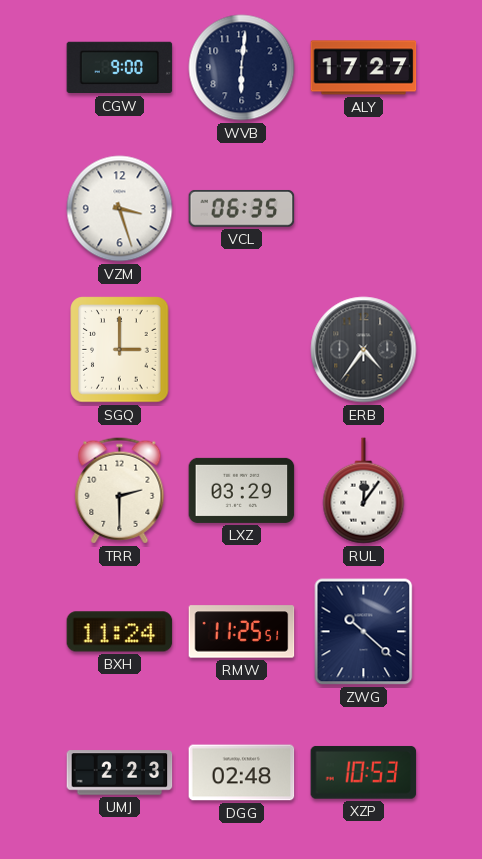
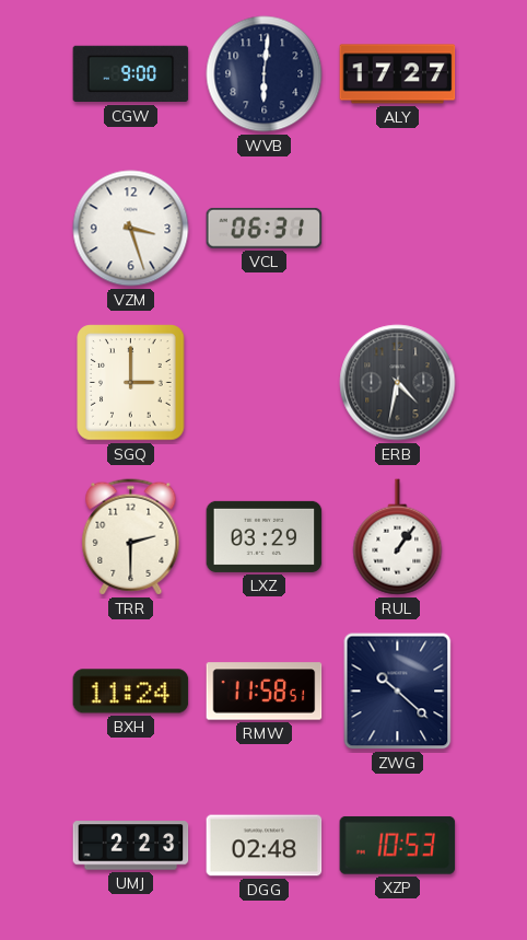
VCL: 06:35 -> 06:31
ERB: 4:36 -> 4:32
RUL: 12:06 -> 1:06
RMW: 11:25 -> 11:58
